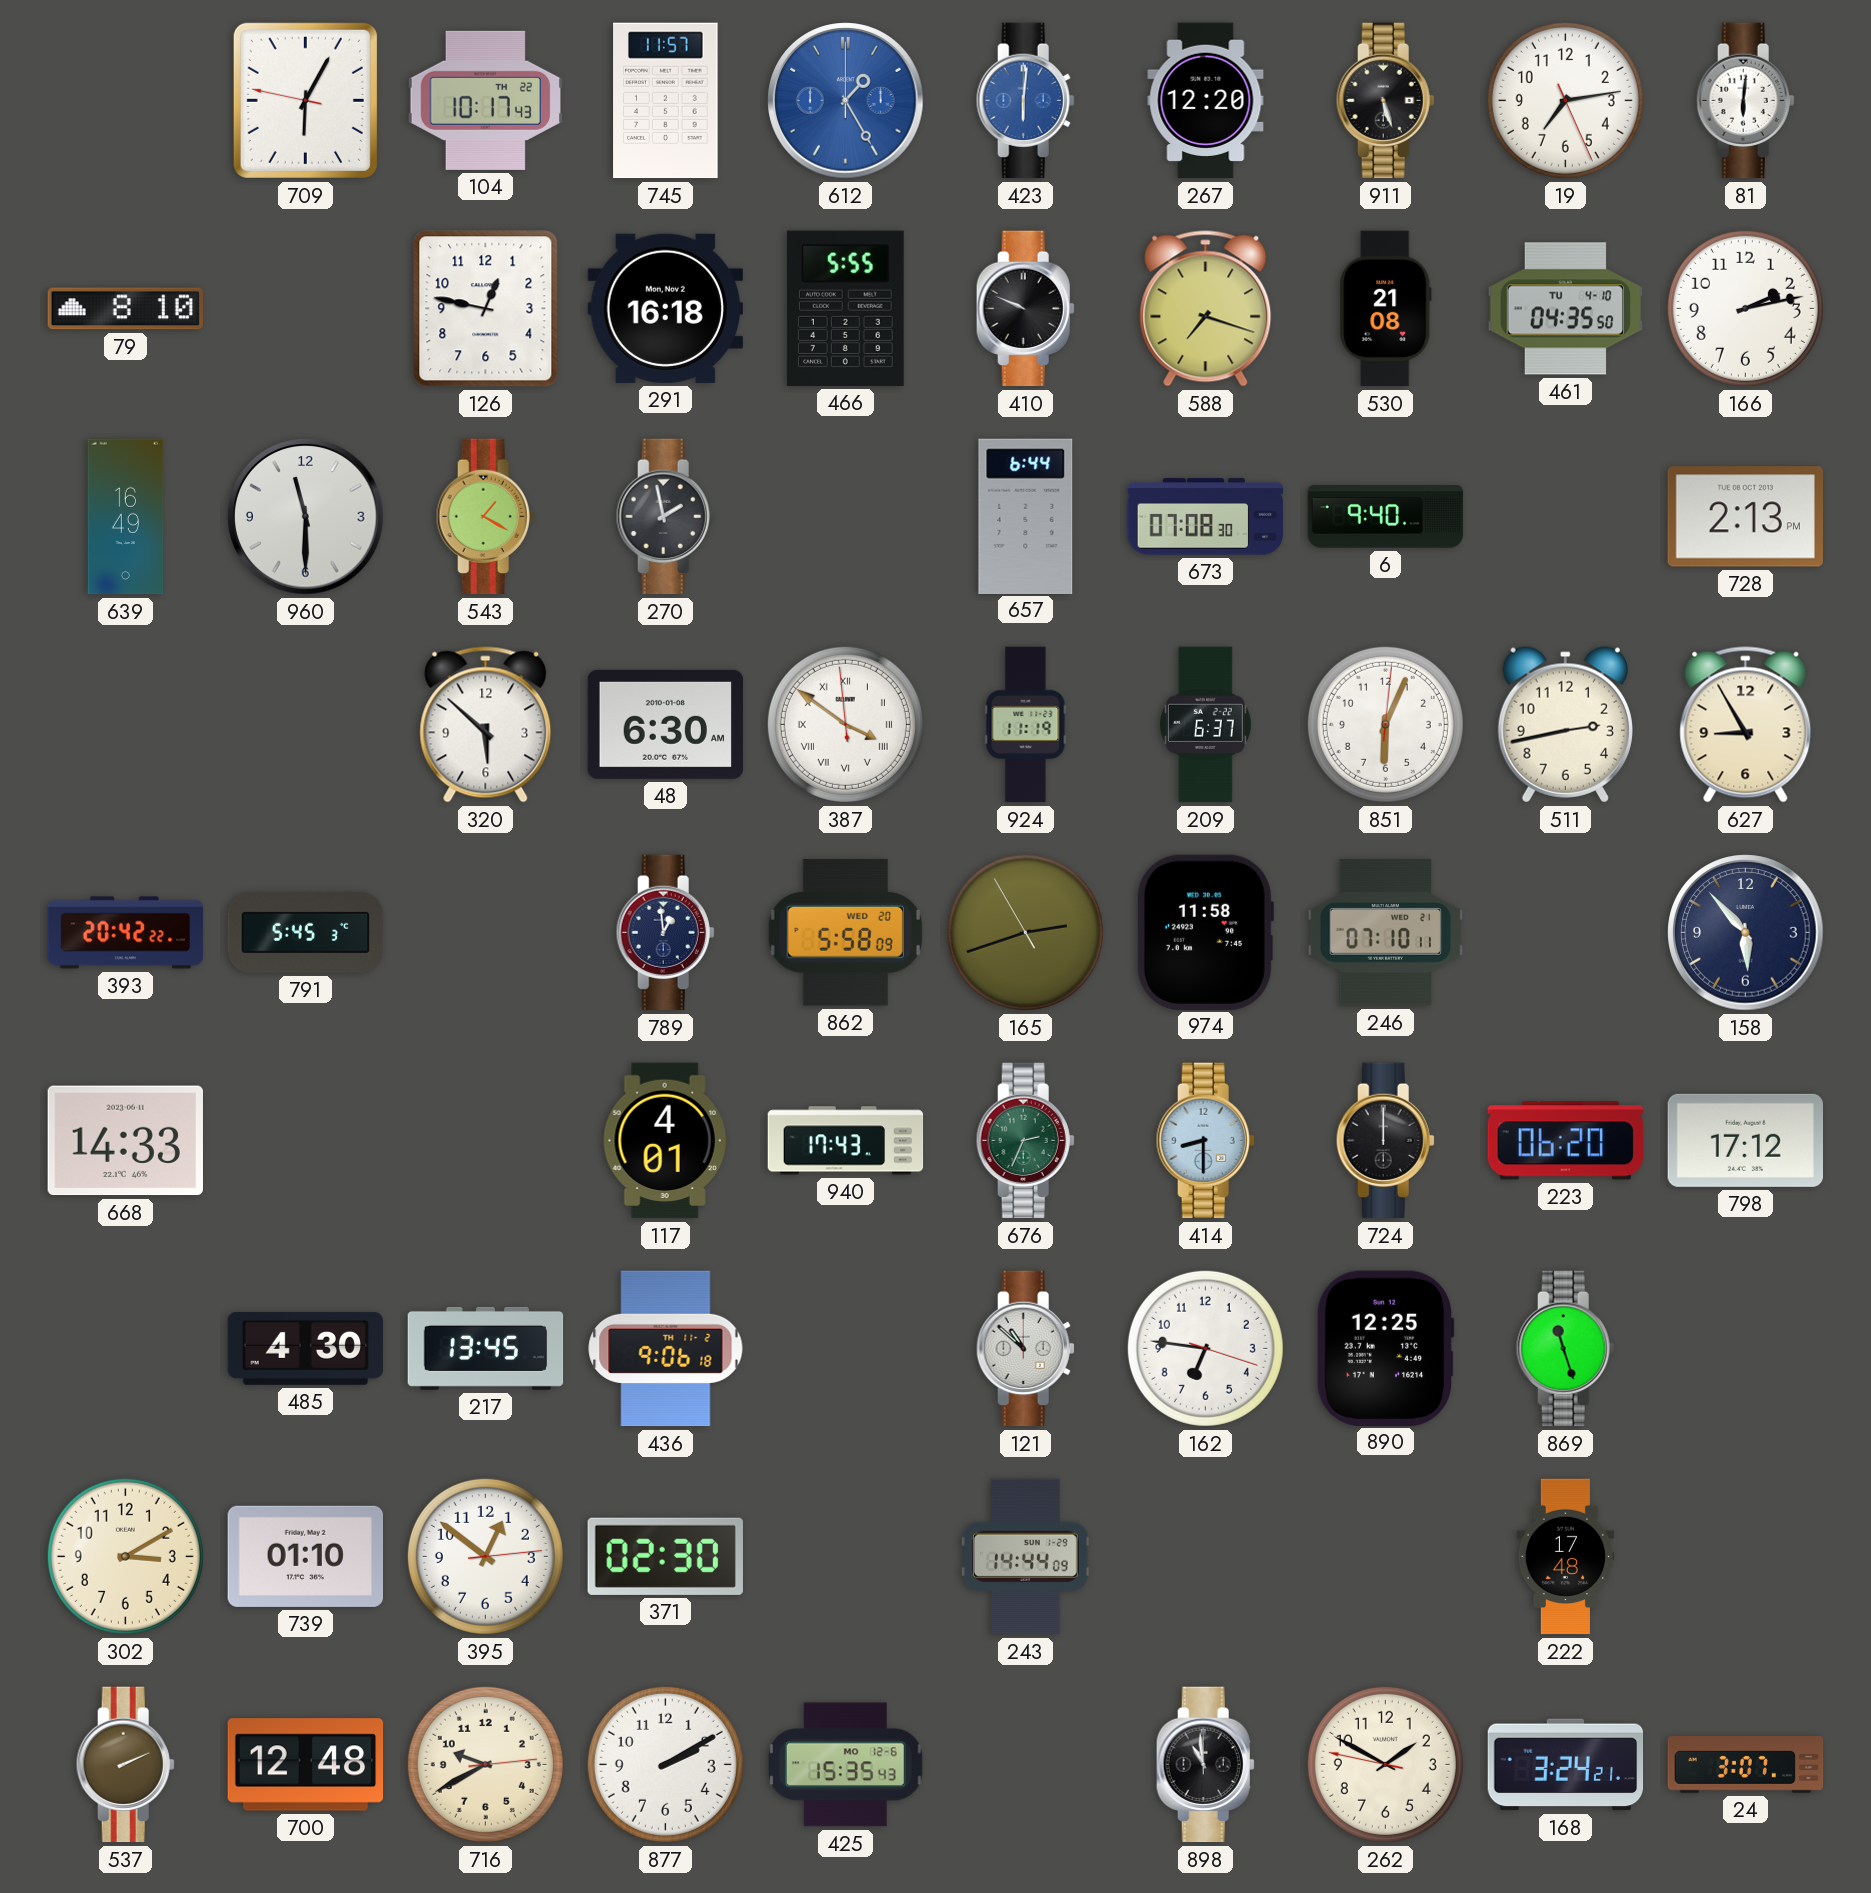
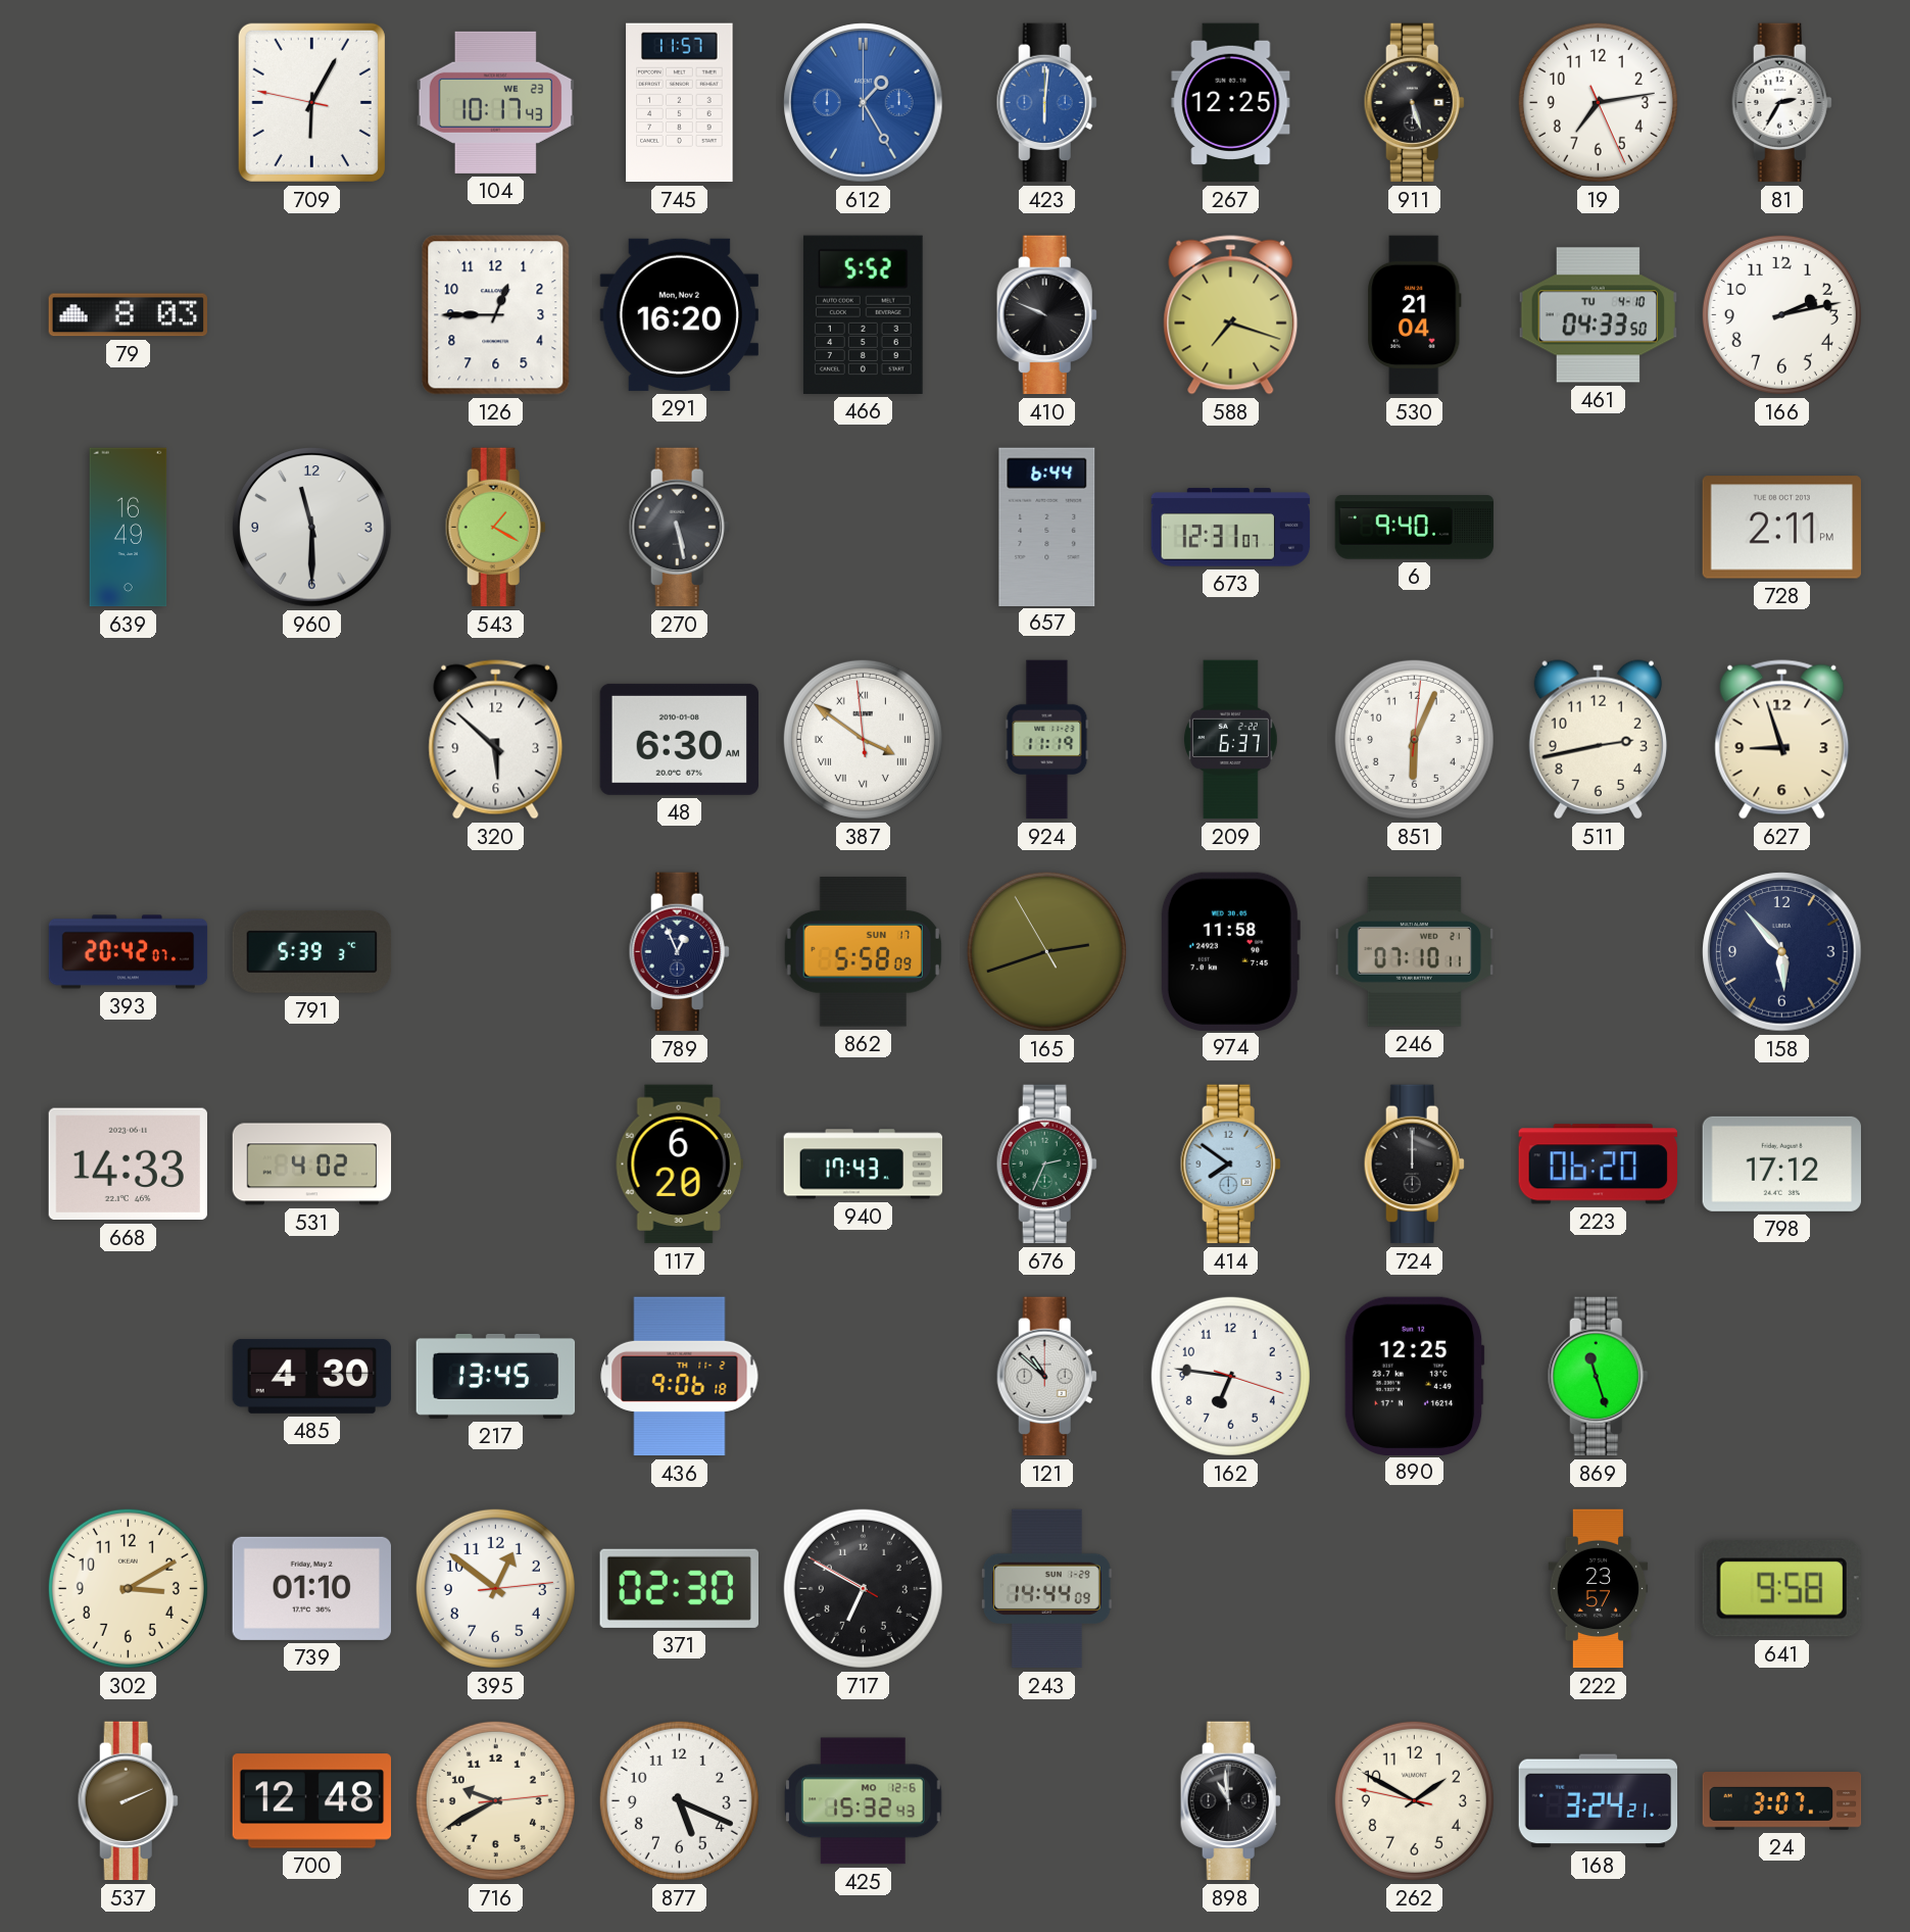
104 date: TH 22 -> WE 23
267: 12:20 -> 12:25
81: 6:01 -> 2:35
79: 8:10 -> 8:03
126: 12:47 -> 12:45
291: 16:18 -> 16:20
466: 5:55 -> 5:52
530: 21:08 -> 21:04
461: 04:35 -> 04:33
270: 1:58 -> 5:28
673: 07:08 -> 12:31
728: 2:13 -> 2:11
627: 8:55 -> 8:57
393: 20:42:22 -> 20:42:07
791: 5:45 -> 5:39
789: 12:59 -> 12:56
862 date: WED 20 -> SUN 17
531: none -> 4:02
117: 4:01 -> 6:20
414: 8:30 -> 7:51
717: none -> 6:49
222: 17:48 -> 23:57
641: none -> 9:58
877: 2:10 -> 5:19
425: 15:35 -> 15:32
